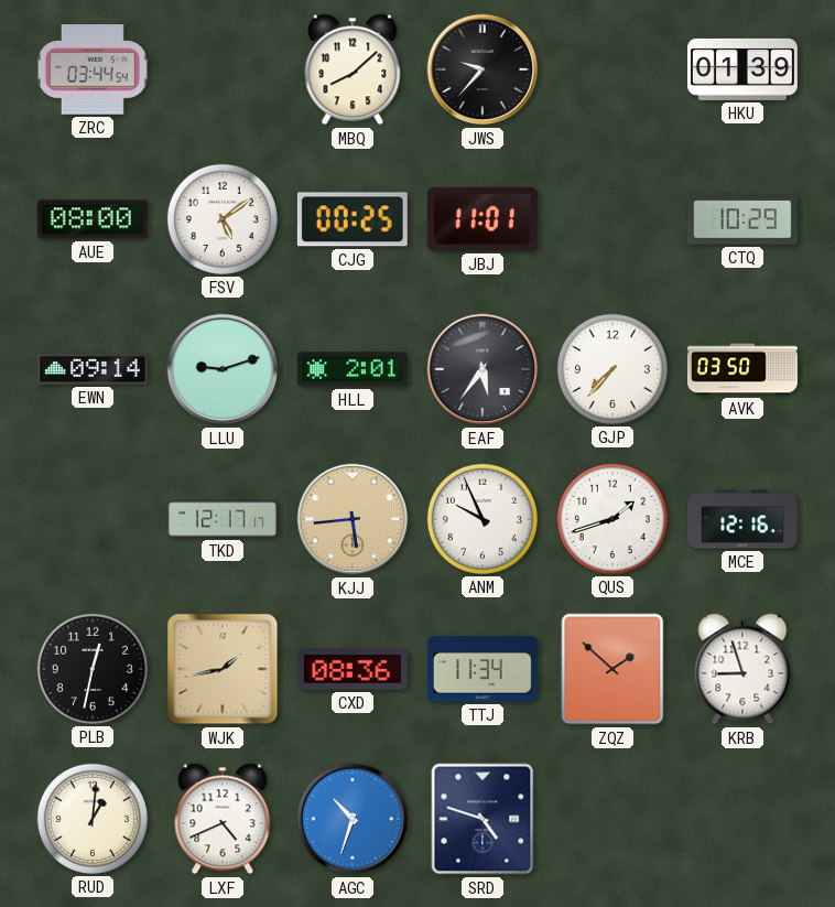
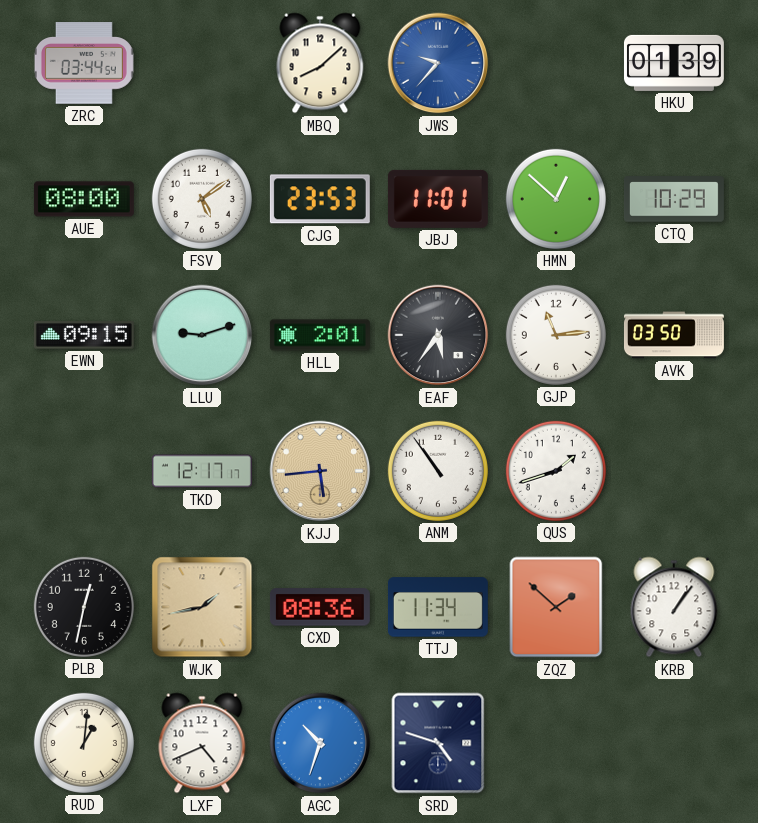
JWS dial: black -> blue
CJG: 00:25 -> 23:53
HMN: none -> 12:52
EWN: 09:14 -> 09:15
GJP: 7:37 -> 11:14
ANM: 9:56 -> 10:54
MCE: 12:16 -> none
KRB: 8:57 -> 1:06
